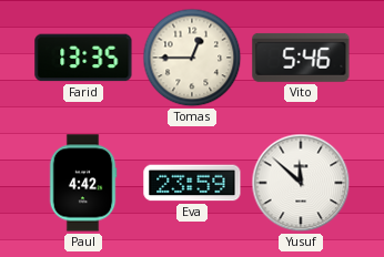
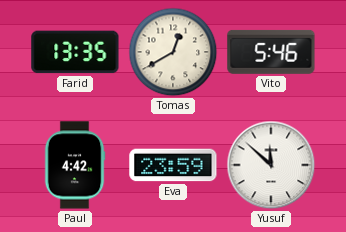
Tomas: 12:45 -> 12:40
